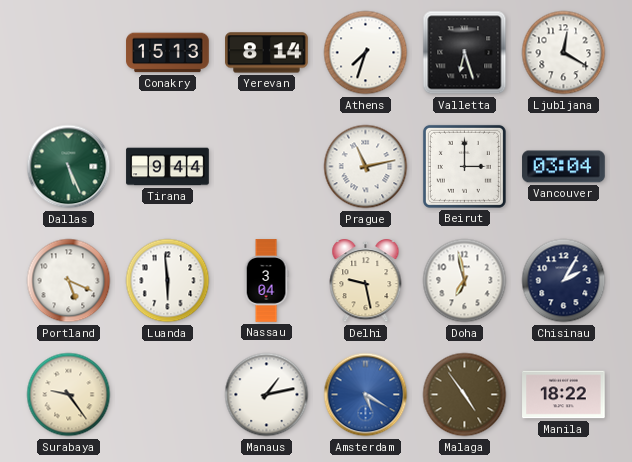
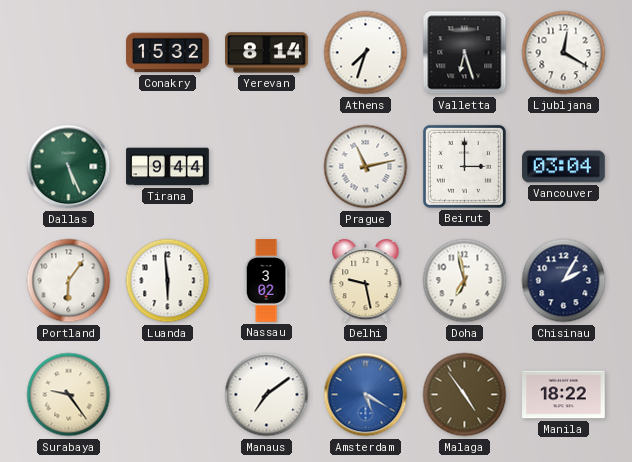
Conakry: 15:13 -> 15:32
Portland: 5:19 -> 6:06
Nassau: 3:04 -> 3:02
Manaus: 1:13 -> 7:09
